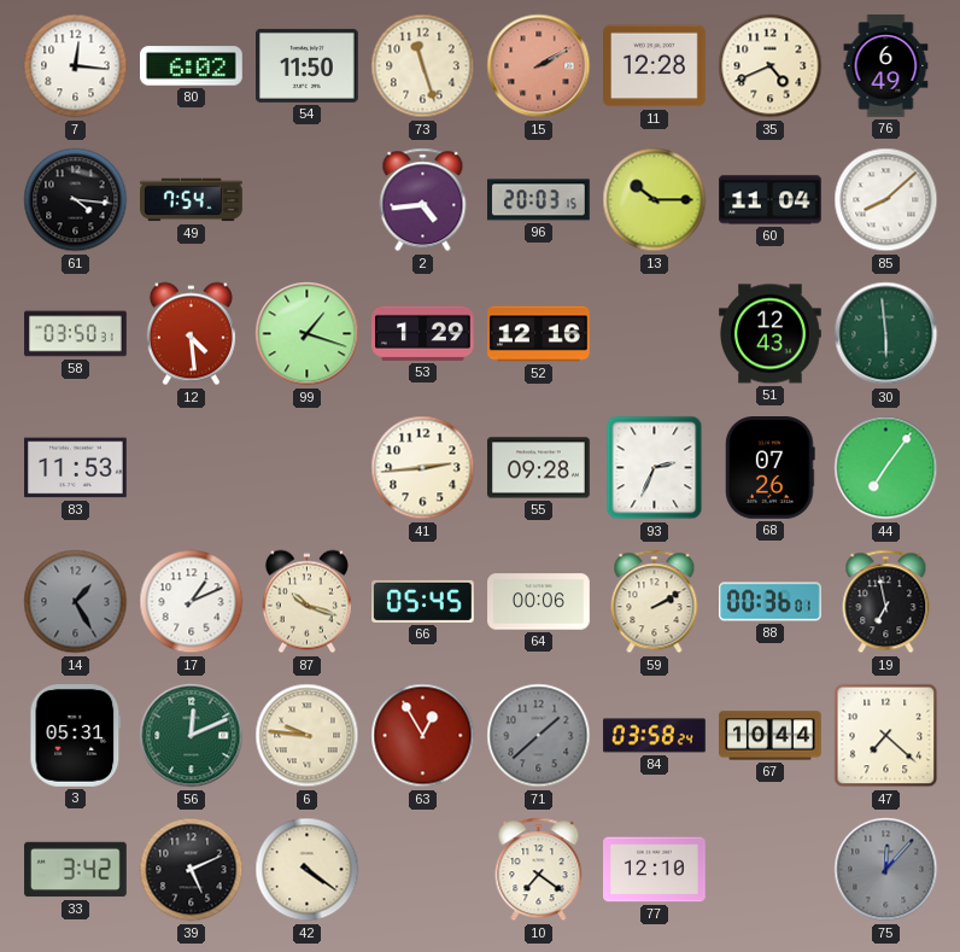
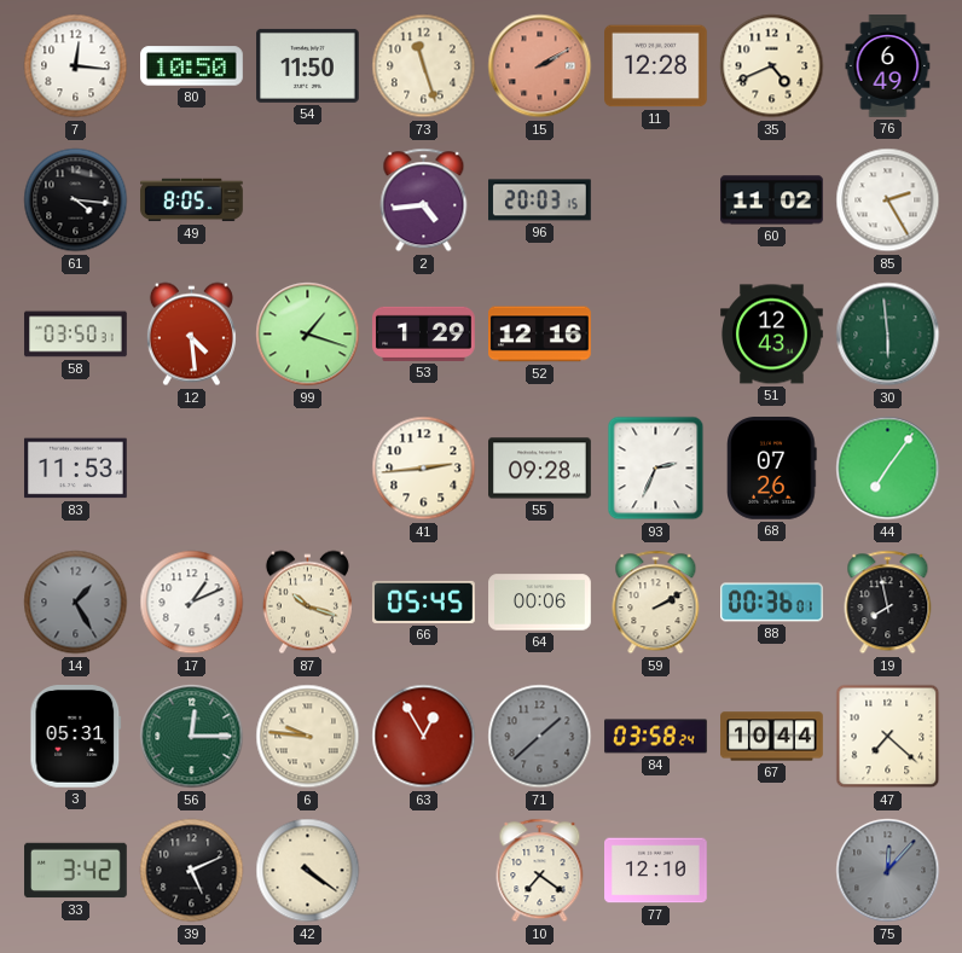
80: 6:02 -> 10:50
49: 7:54 -> 8:05
13: 10:15 -> none
60: 11:04 -> 11:02
85: 8:08 -> 2:25
19: 6:58 -> 7:58
56: 12:11 -> 12:15
